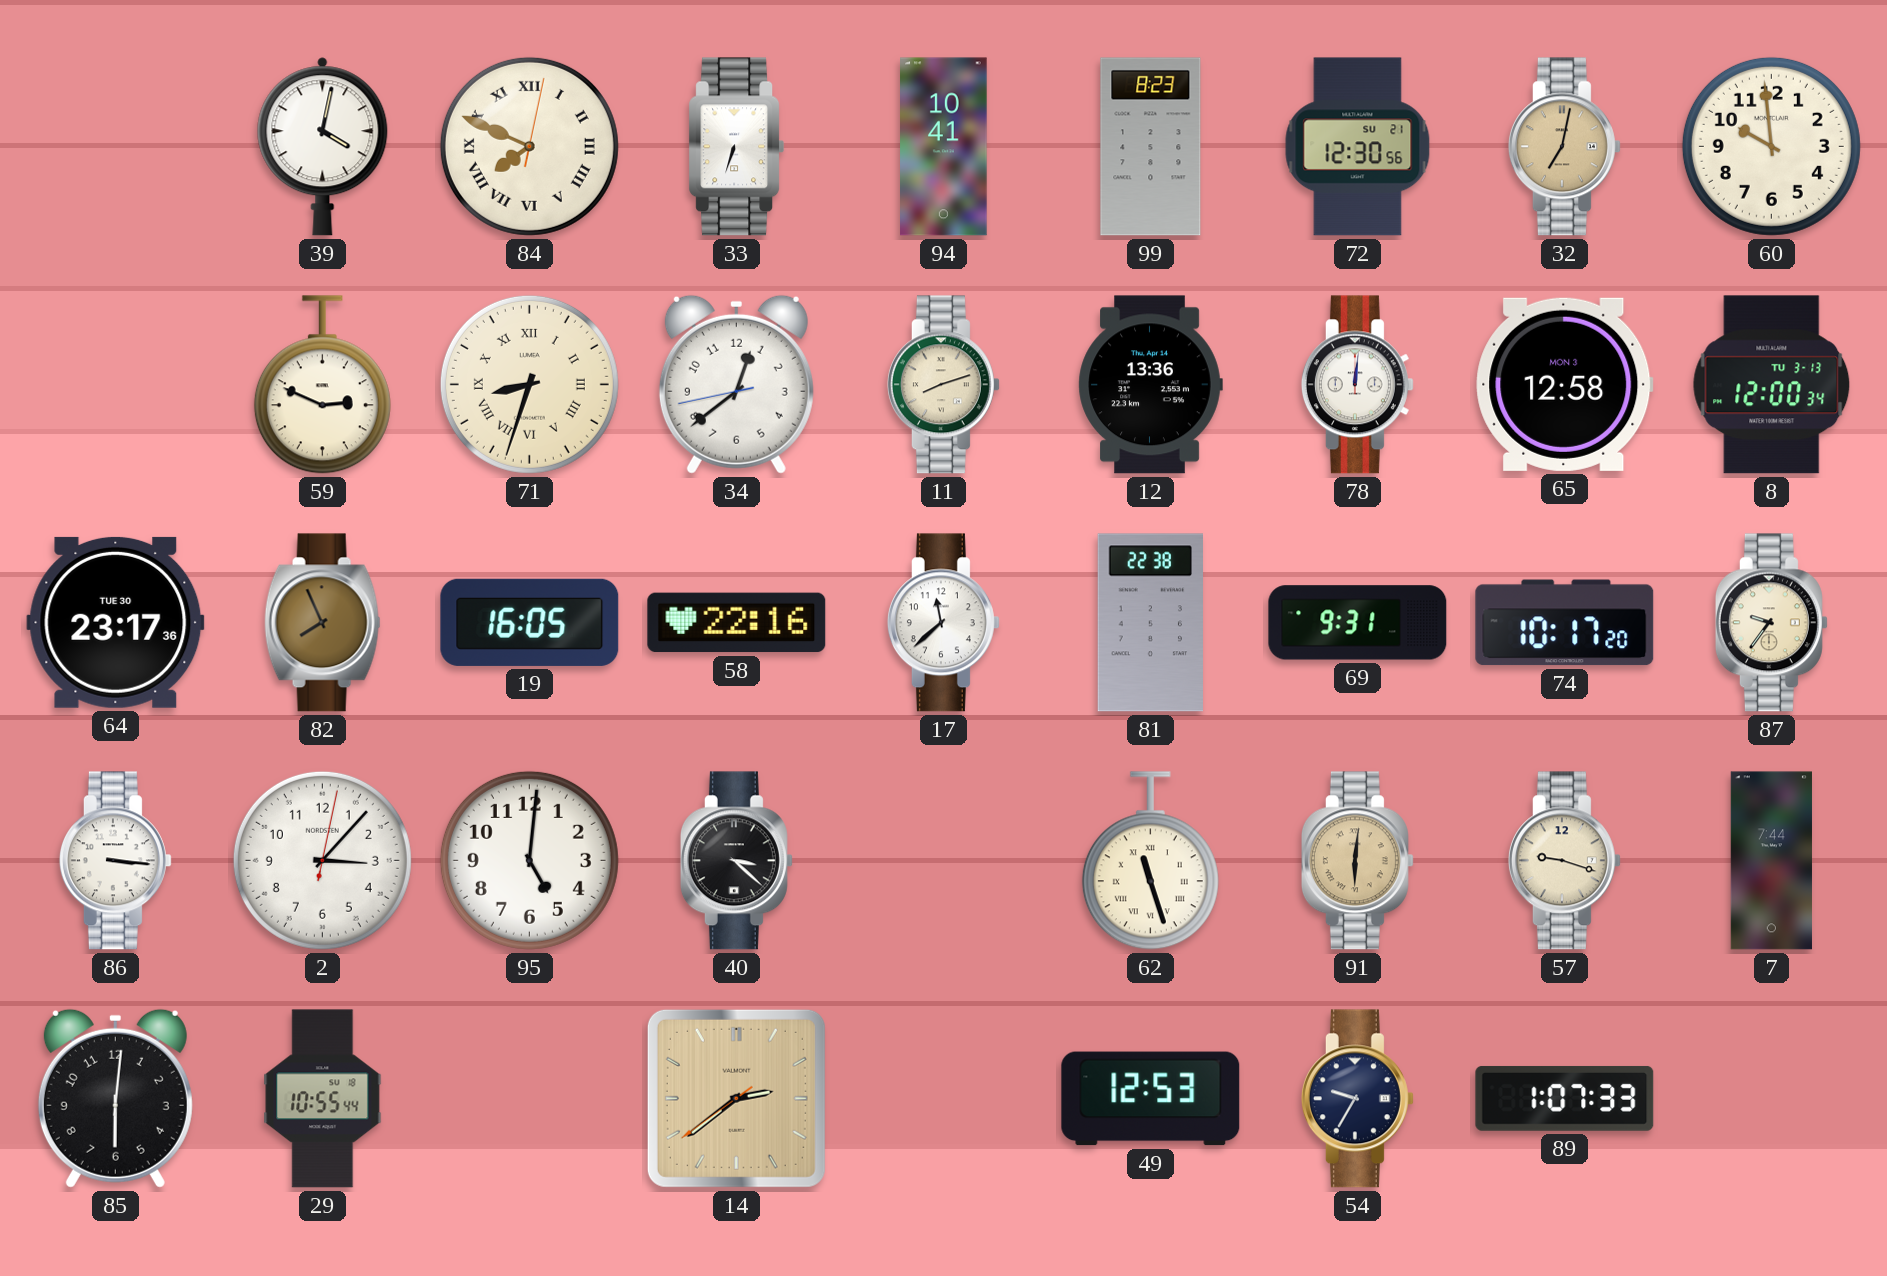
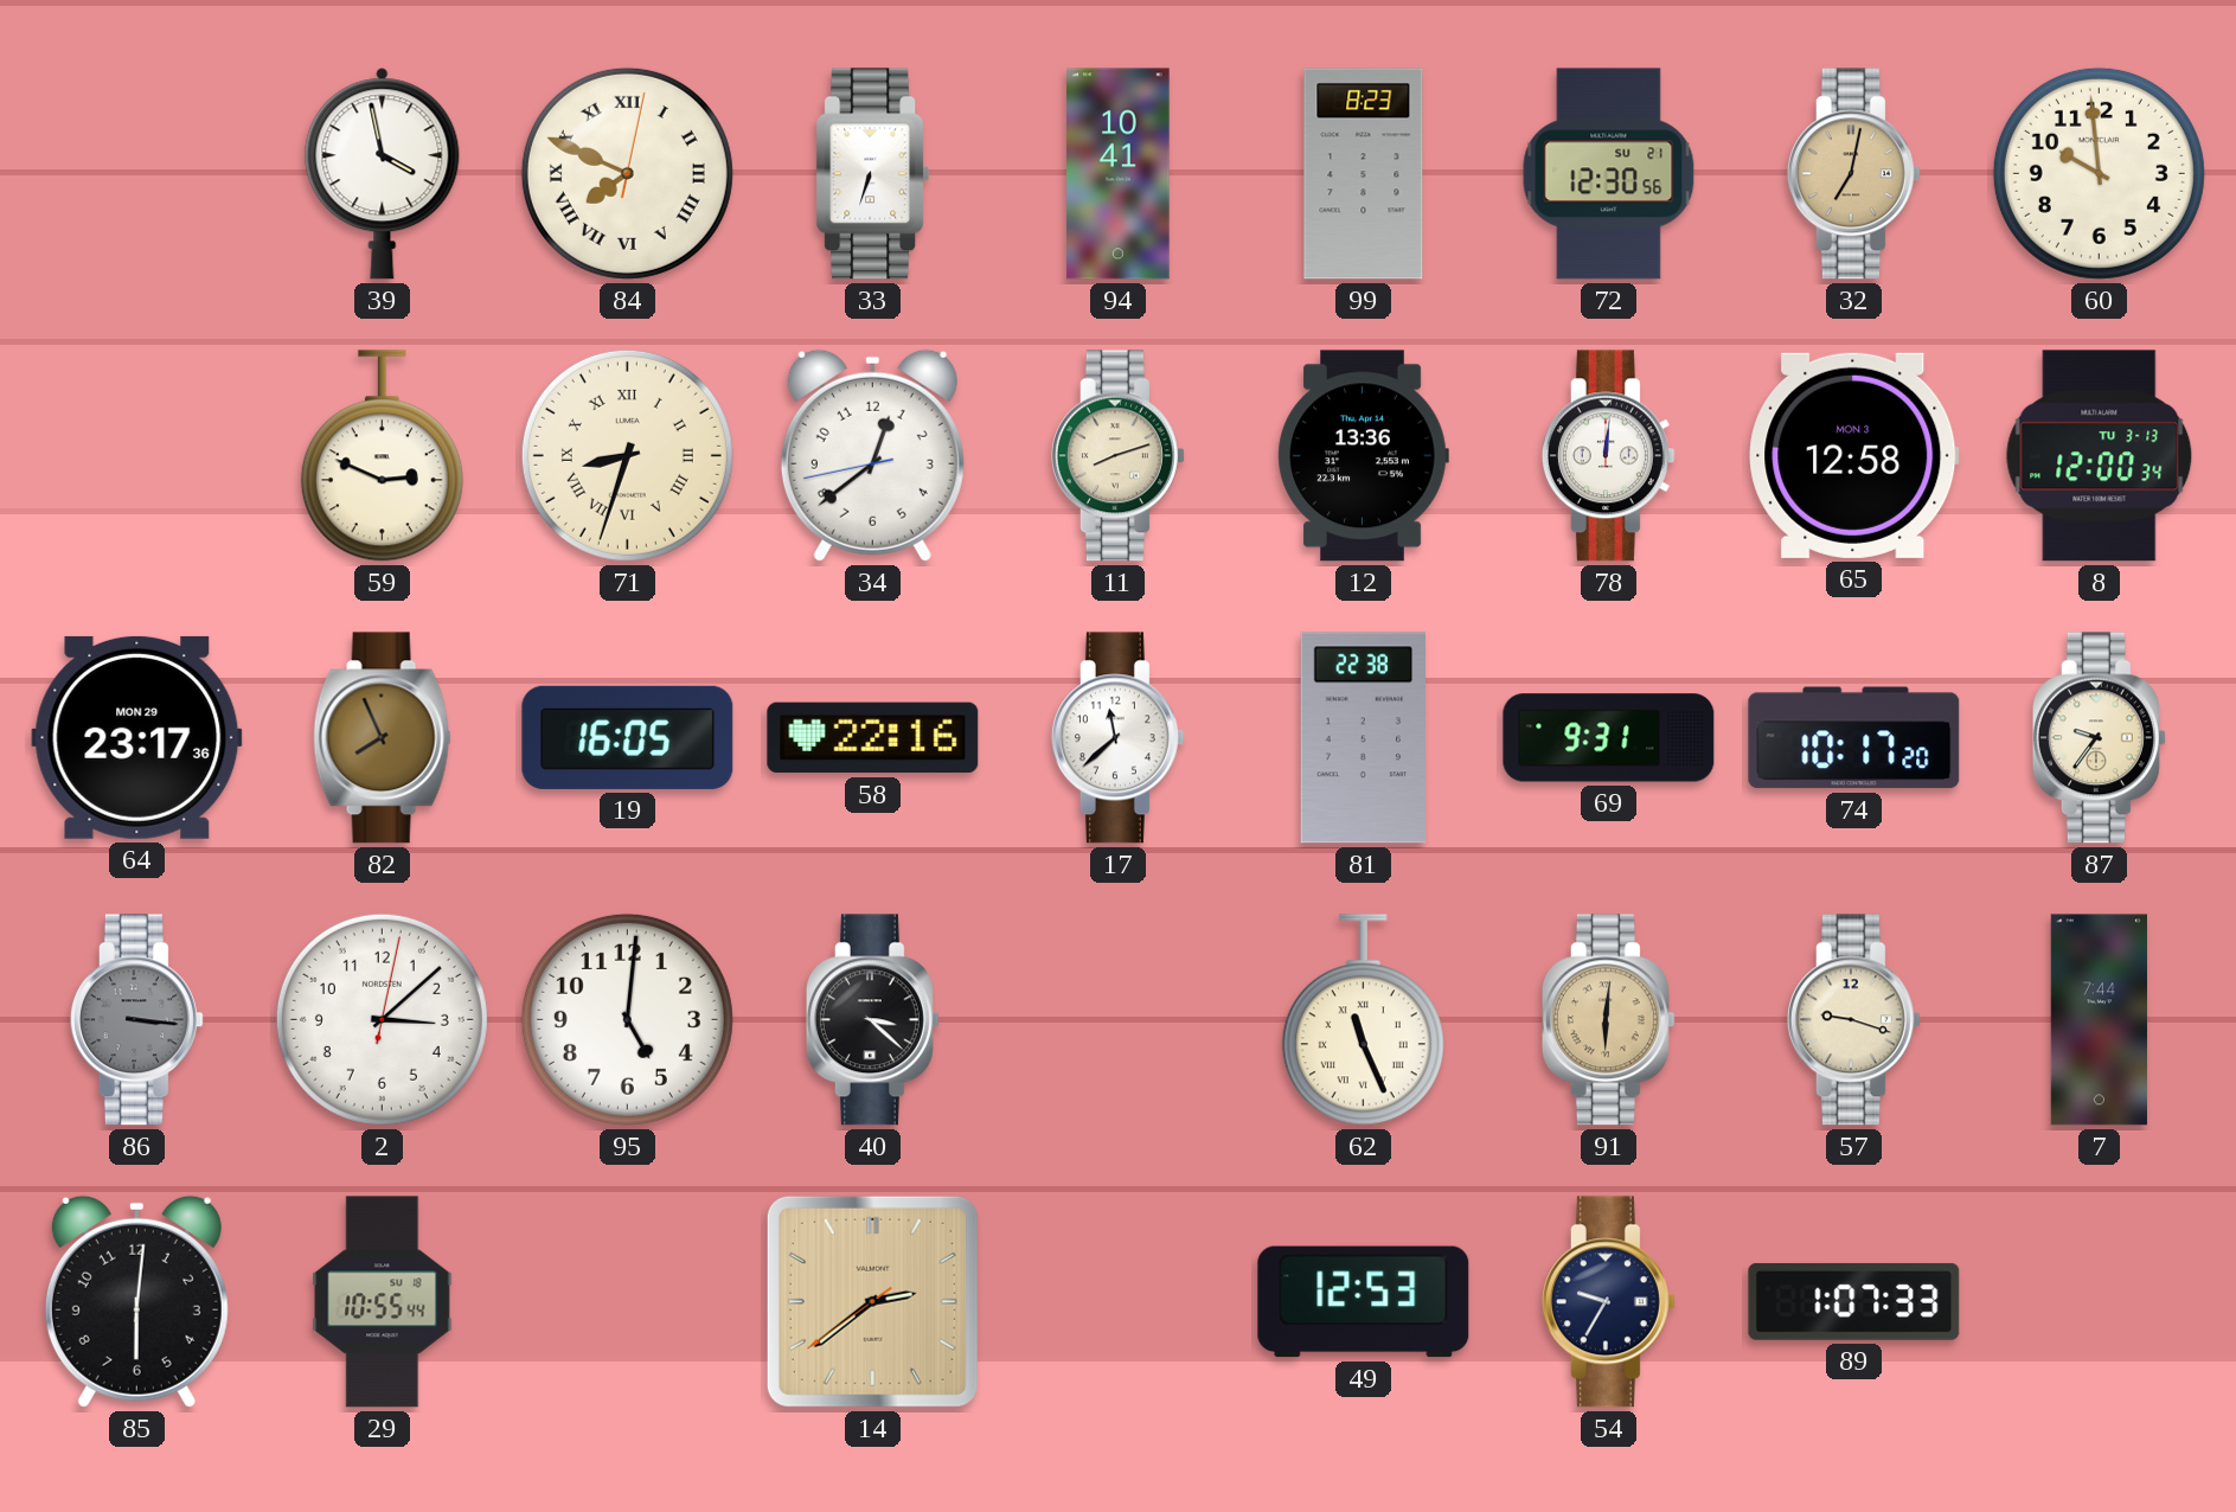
39: 4:02 -> 3:58
64 date: TUE 30 -> MON 29
86 dial: white -> grey
2: 3:07 -> 3:08
62: 11:27 -> 11:26
